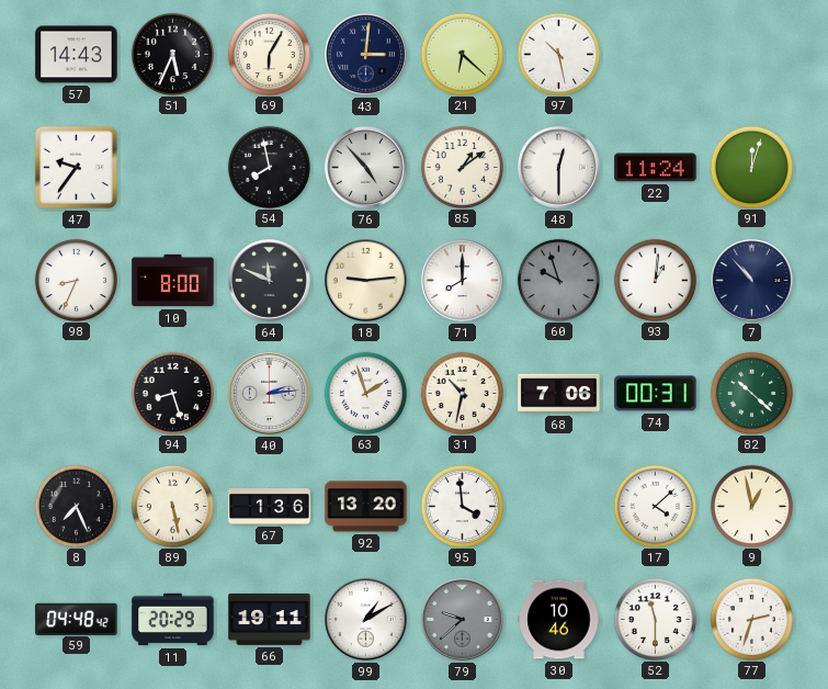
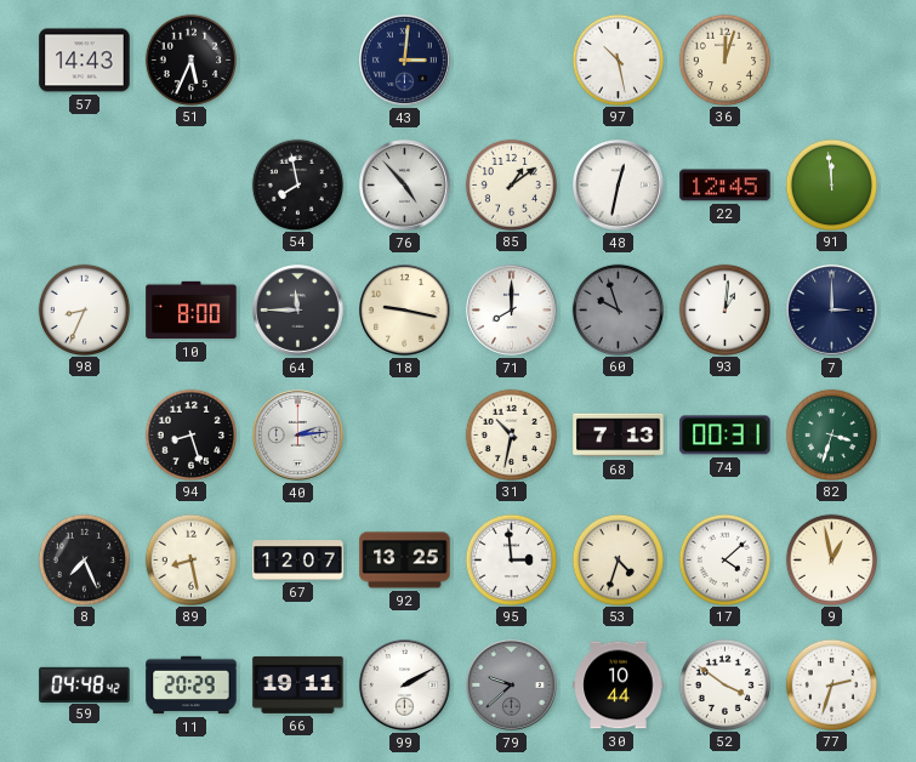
69: 6:05 -> none
21: 6:22 -> none
36: none -> 12:03
47: 9:36 -> none
48: 12:30 -> 12:32
22: 11:24 -> 12:45
91: 12:03 -> 11:59
64: 11:49 -> 11:45
18: 9:14 -> 9:17
7: 10:53 -> 3:00
63: 1:57 -> none
68: 7:06 -> 7:13
82: 10:22 -> 3:33
89: 5:28 -> 8:28
67: 1:36 -> 12:07
92: 13:20 -> 13:25
95: 3:59 -> 2:59
53: none -> 4:33
99: 1:10 -> 2:10
30: 10:46 -> 10:44
52: 11:30 -> 3:51
